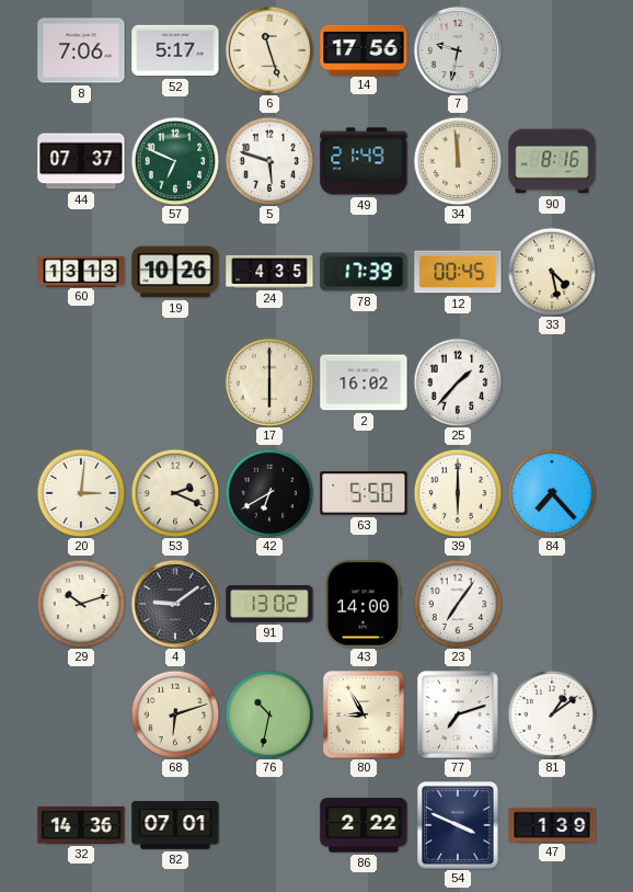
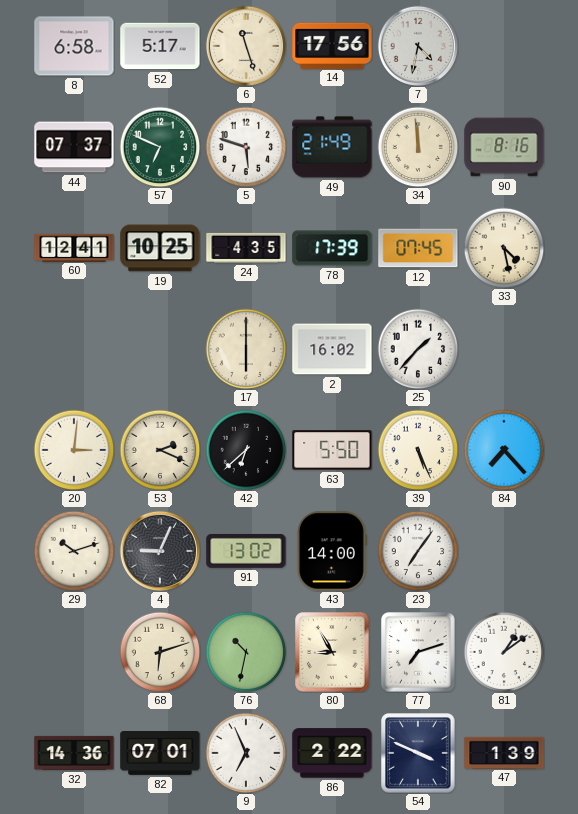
8: 7:06 -> 6:58
7: 9:32 -> 4:32
60: 13:13 -> 12:41
19: 10:26 -> 10:25
12: 00:45 -> 07:45
42: 6:40 -> 6:38
39: 6:00 -> 5:26
4: 9:09 -> 9:04
9: none -> 6:56
